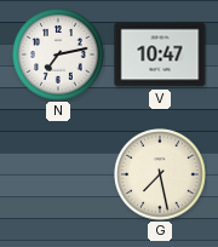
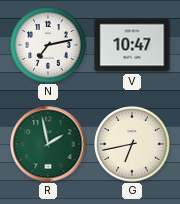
R: none -> 1:58
G: 7:28 -> 6:43
